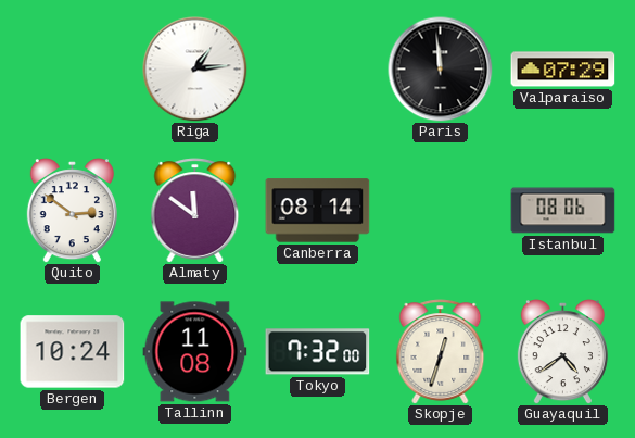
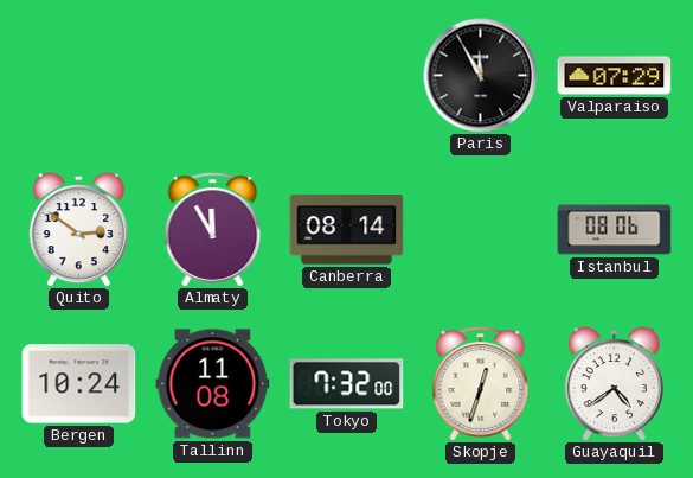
Riga: 1:14 -> none
Paris: 11:59 -> 11:55
Almaty: 11:51 -> 11:55
